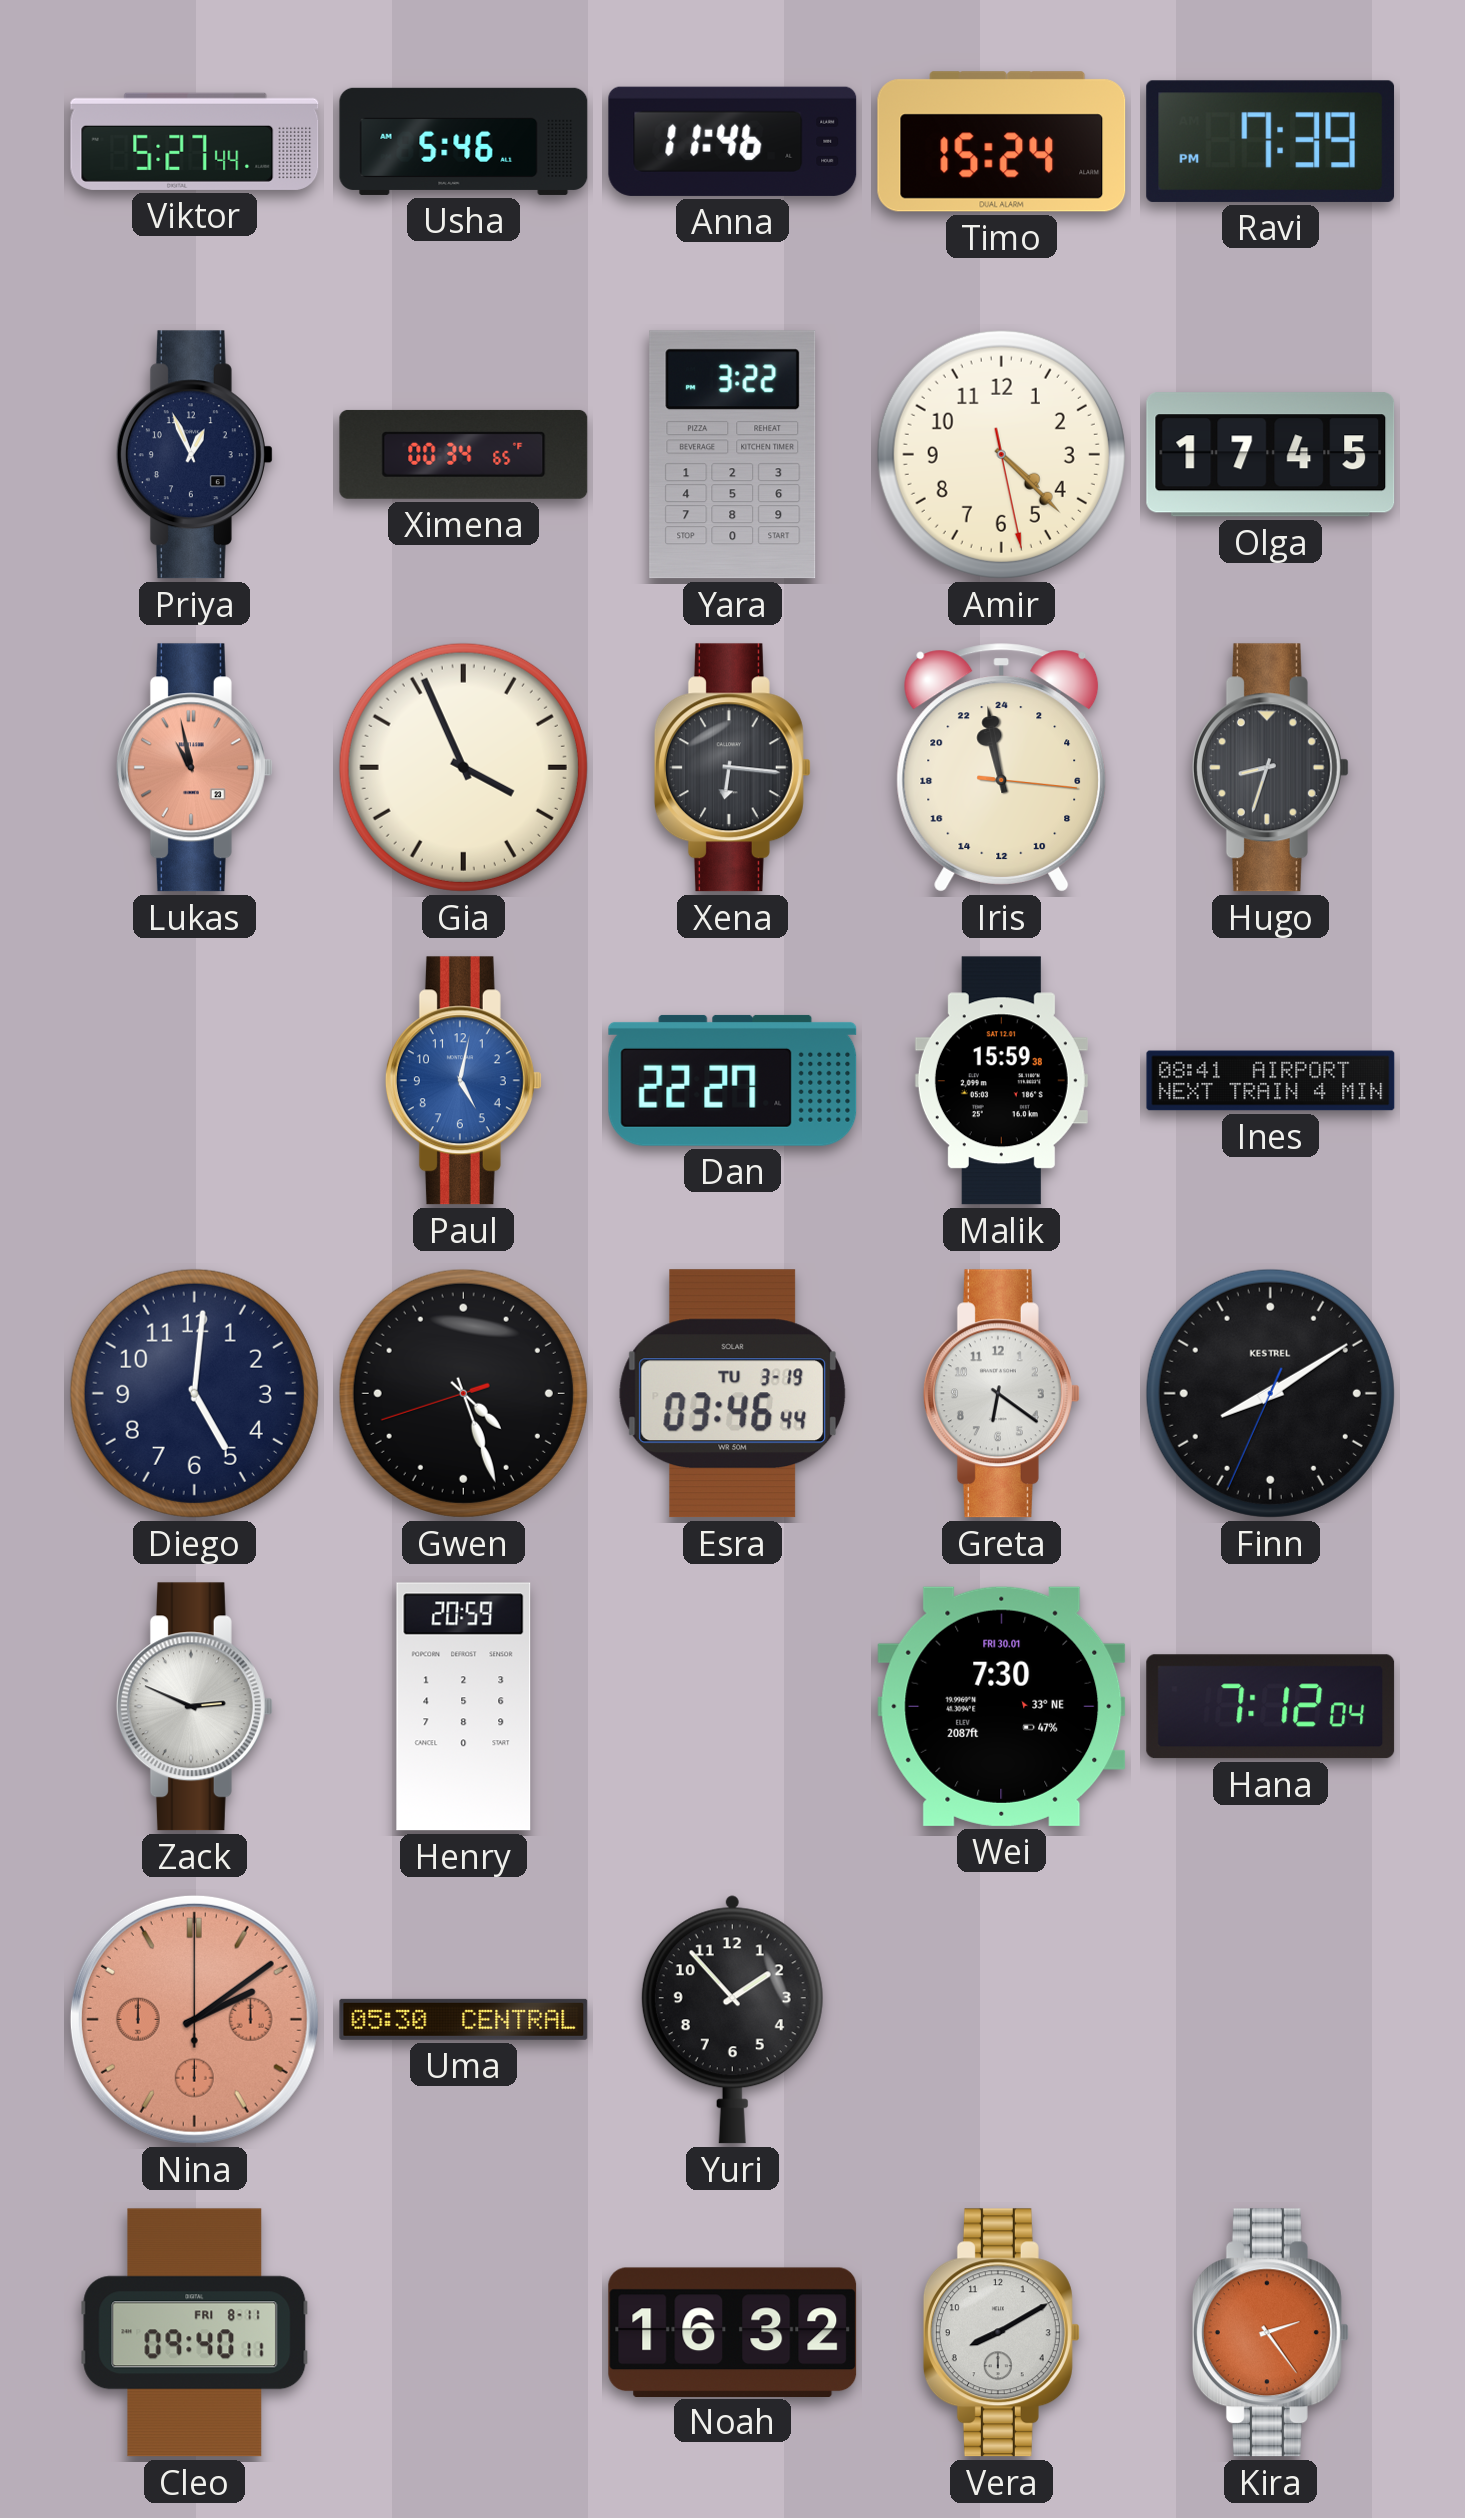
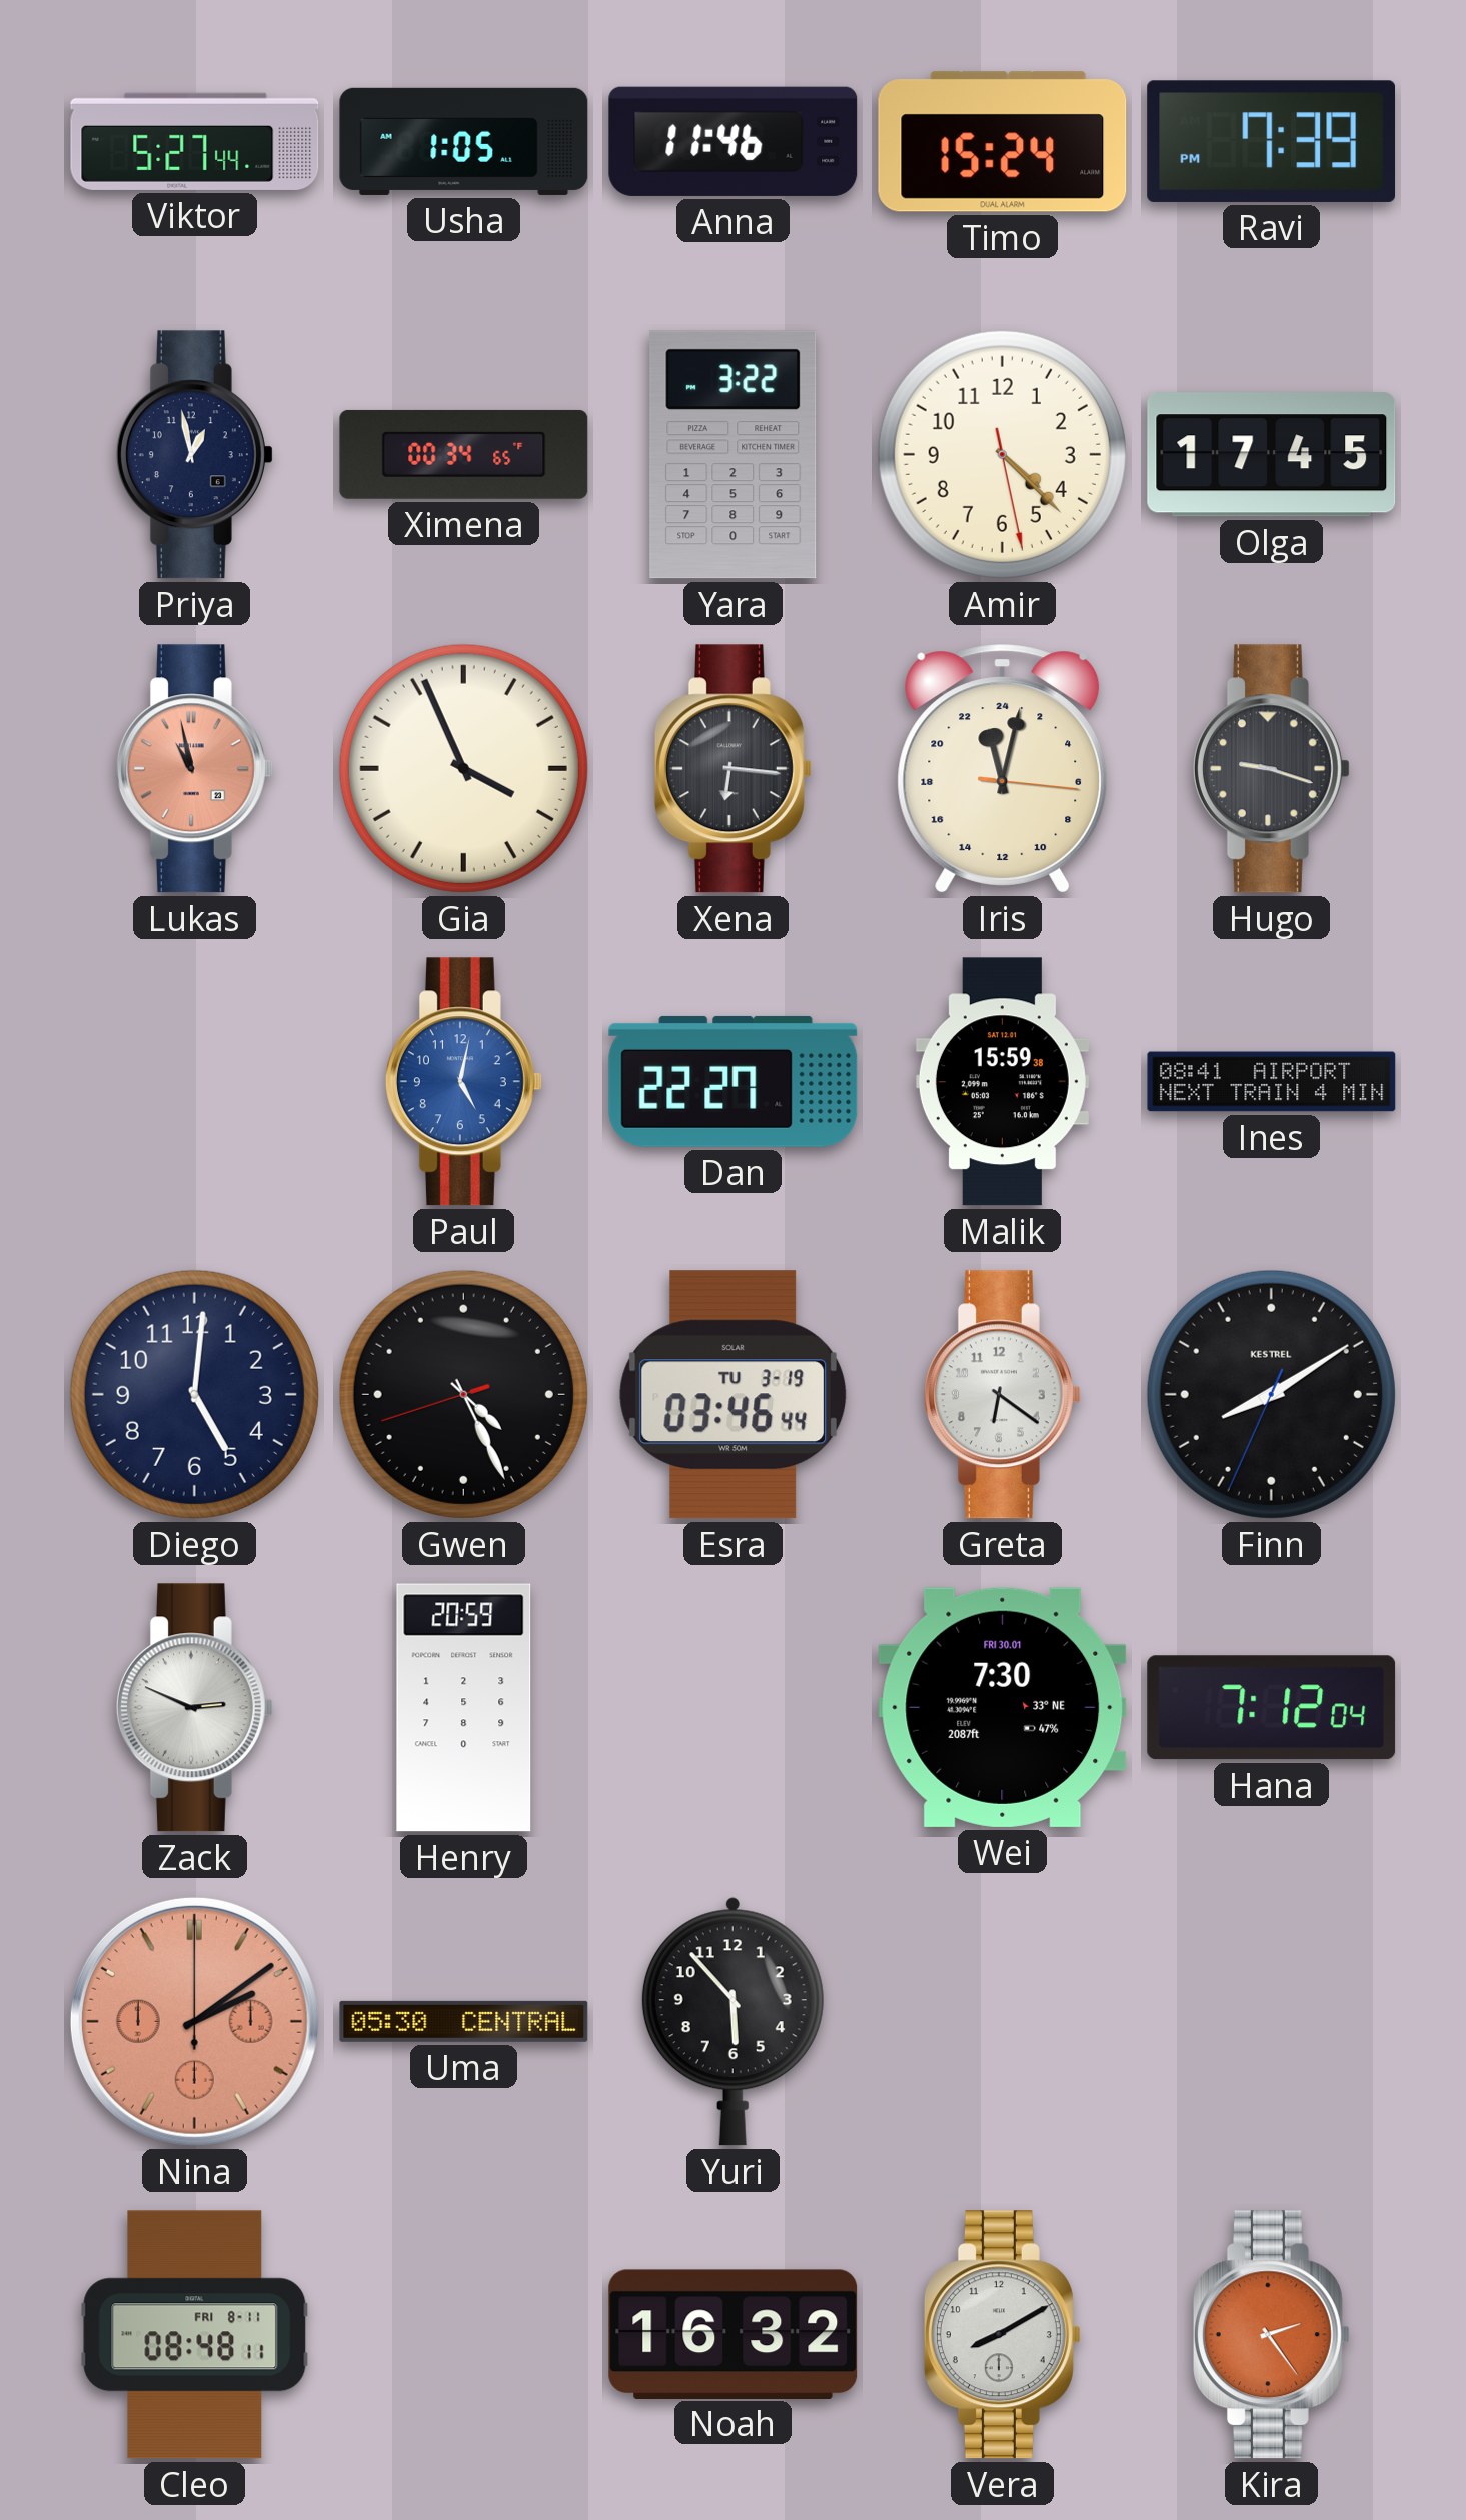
Usha: 5:46 -> 1:05
Priya: 12:56 -> 12:58
Iris: 22:58 -> 23:02
Hugo: 8:33 -> 9:18
Gwen: 4:26 -> 4:25
Yuri: 1:53 -> 5:53
Cleo: 09:40 -> 08:48
